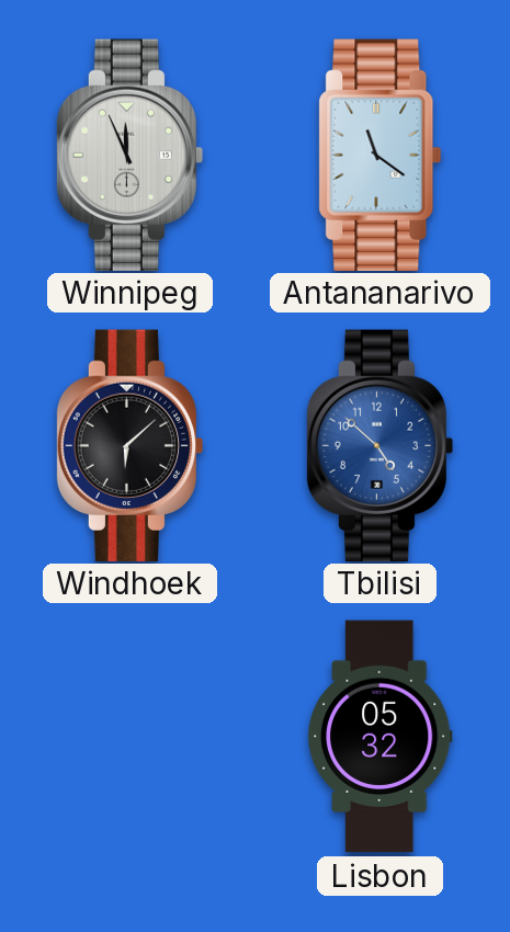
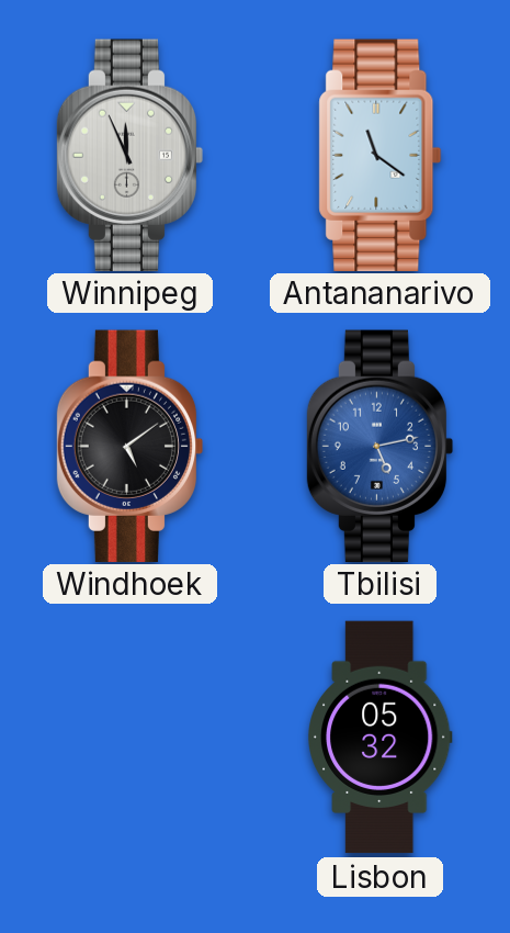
Windhoek: 6:08 -> 5:09
Tbilisi: 4:52 -> 5:13
